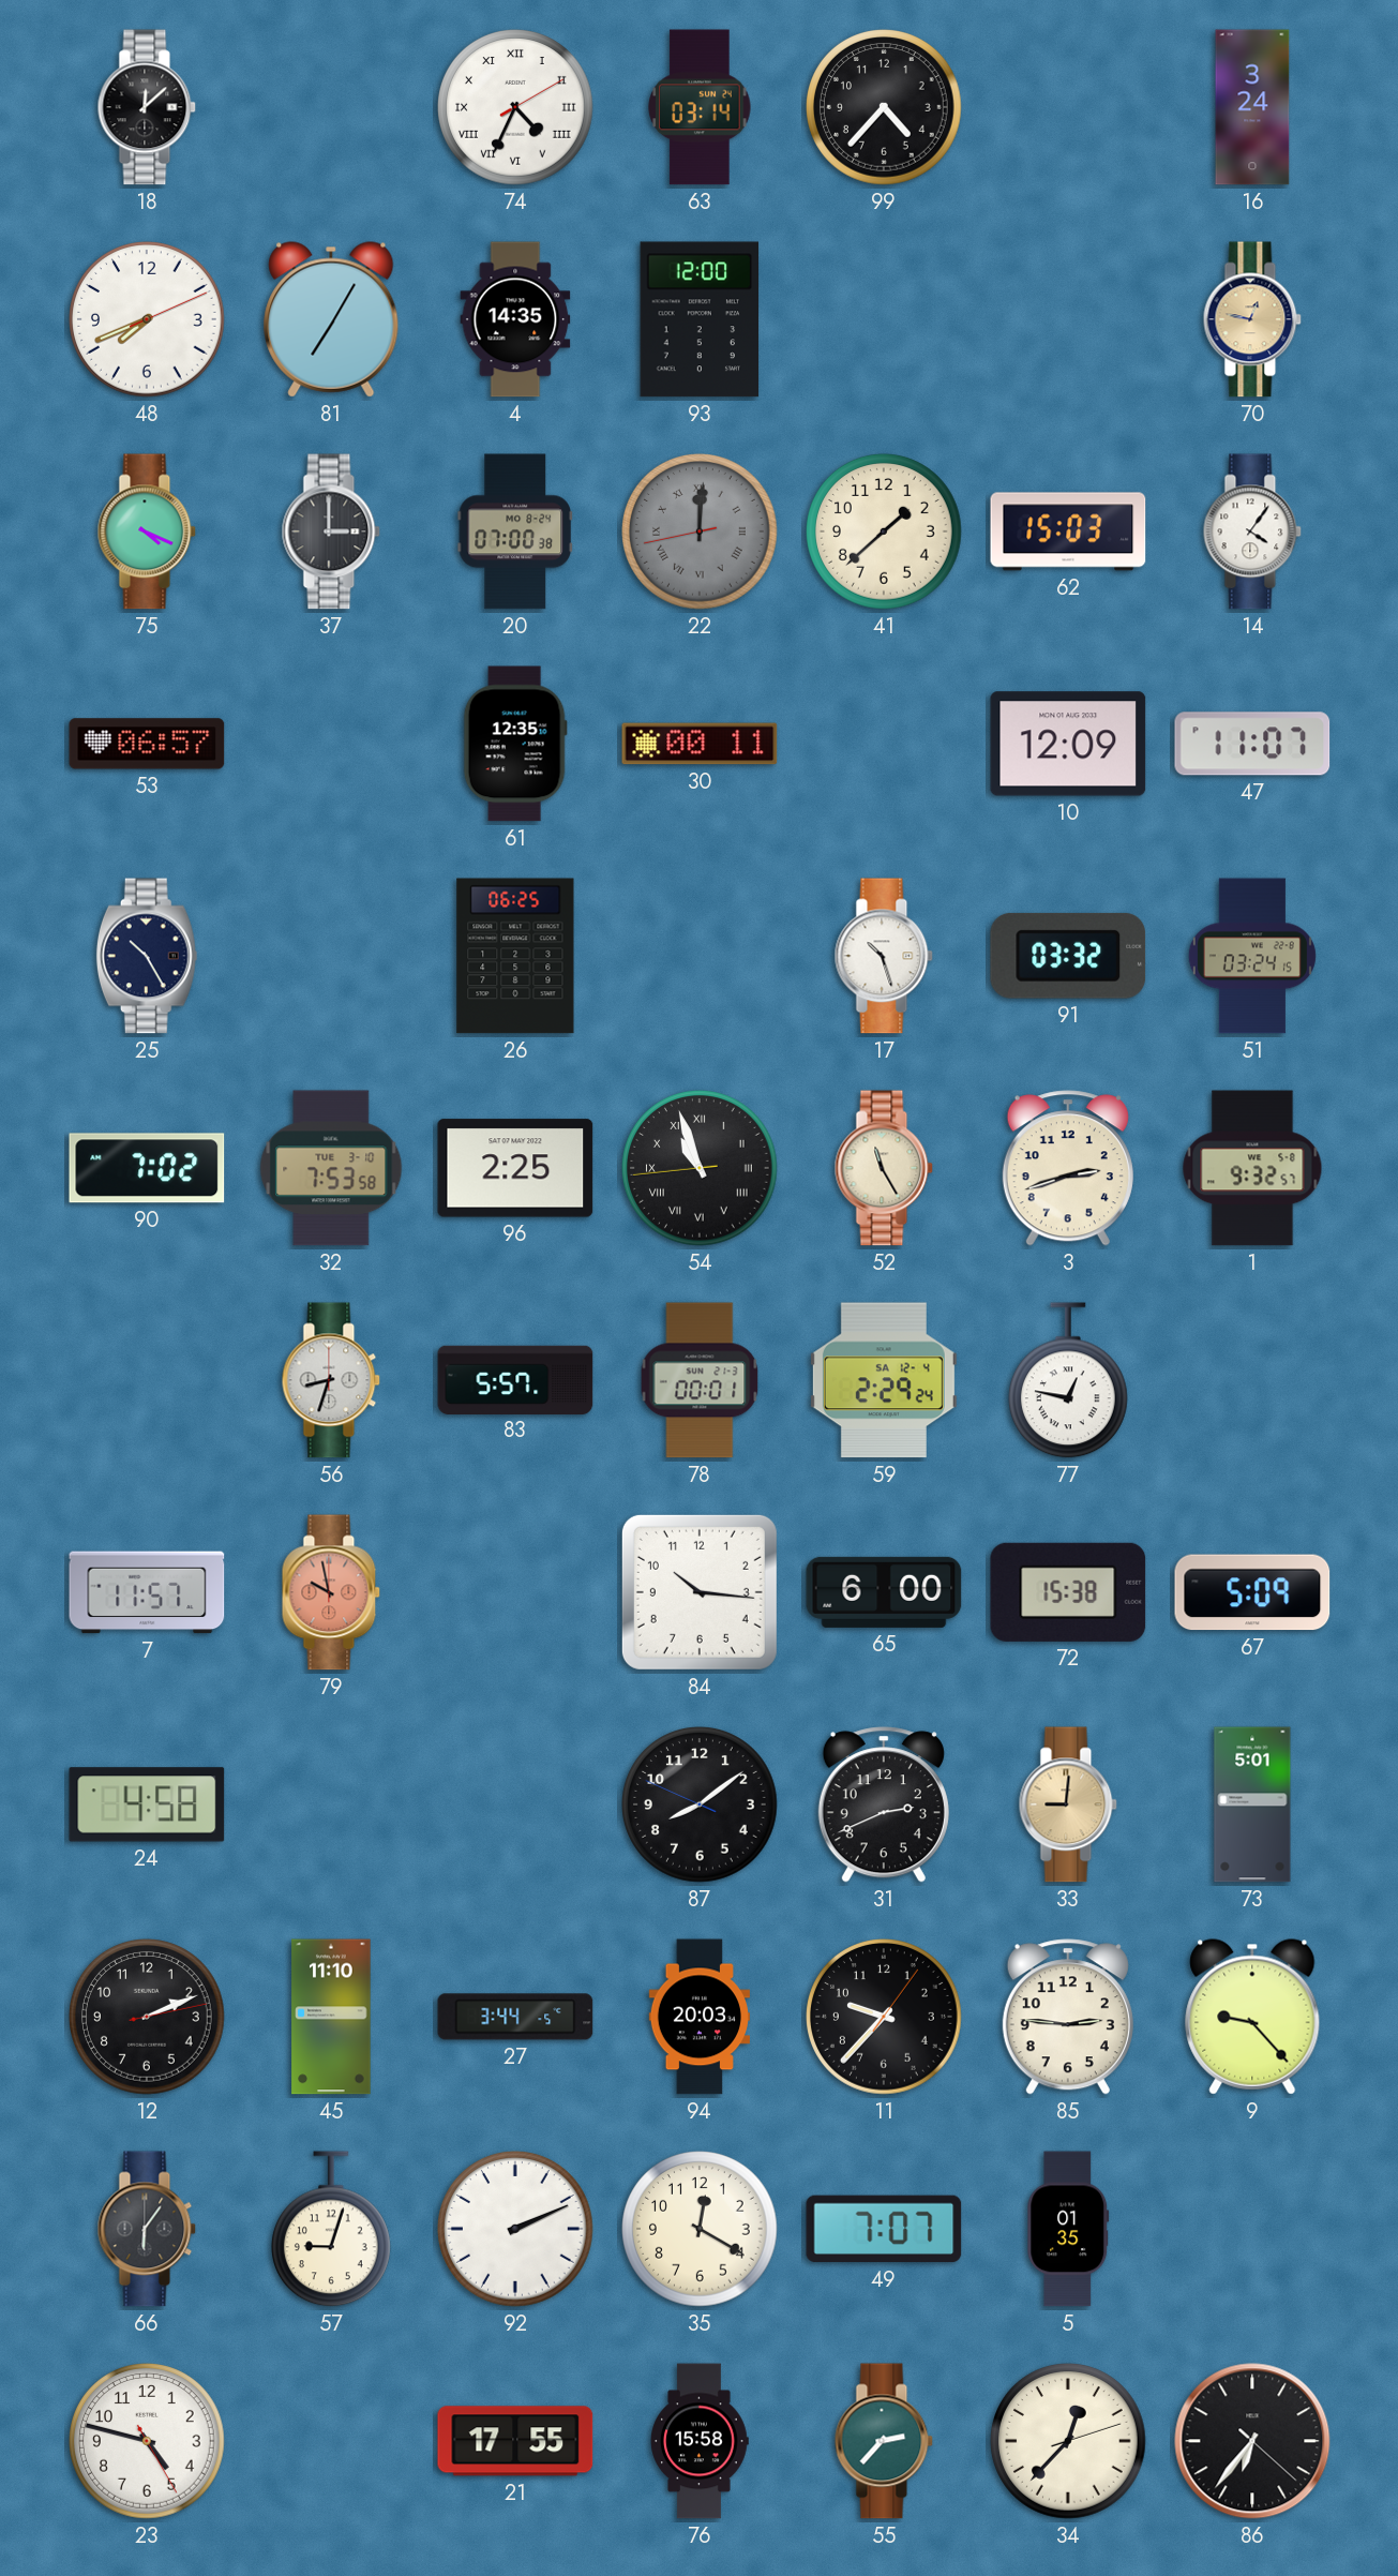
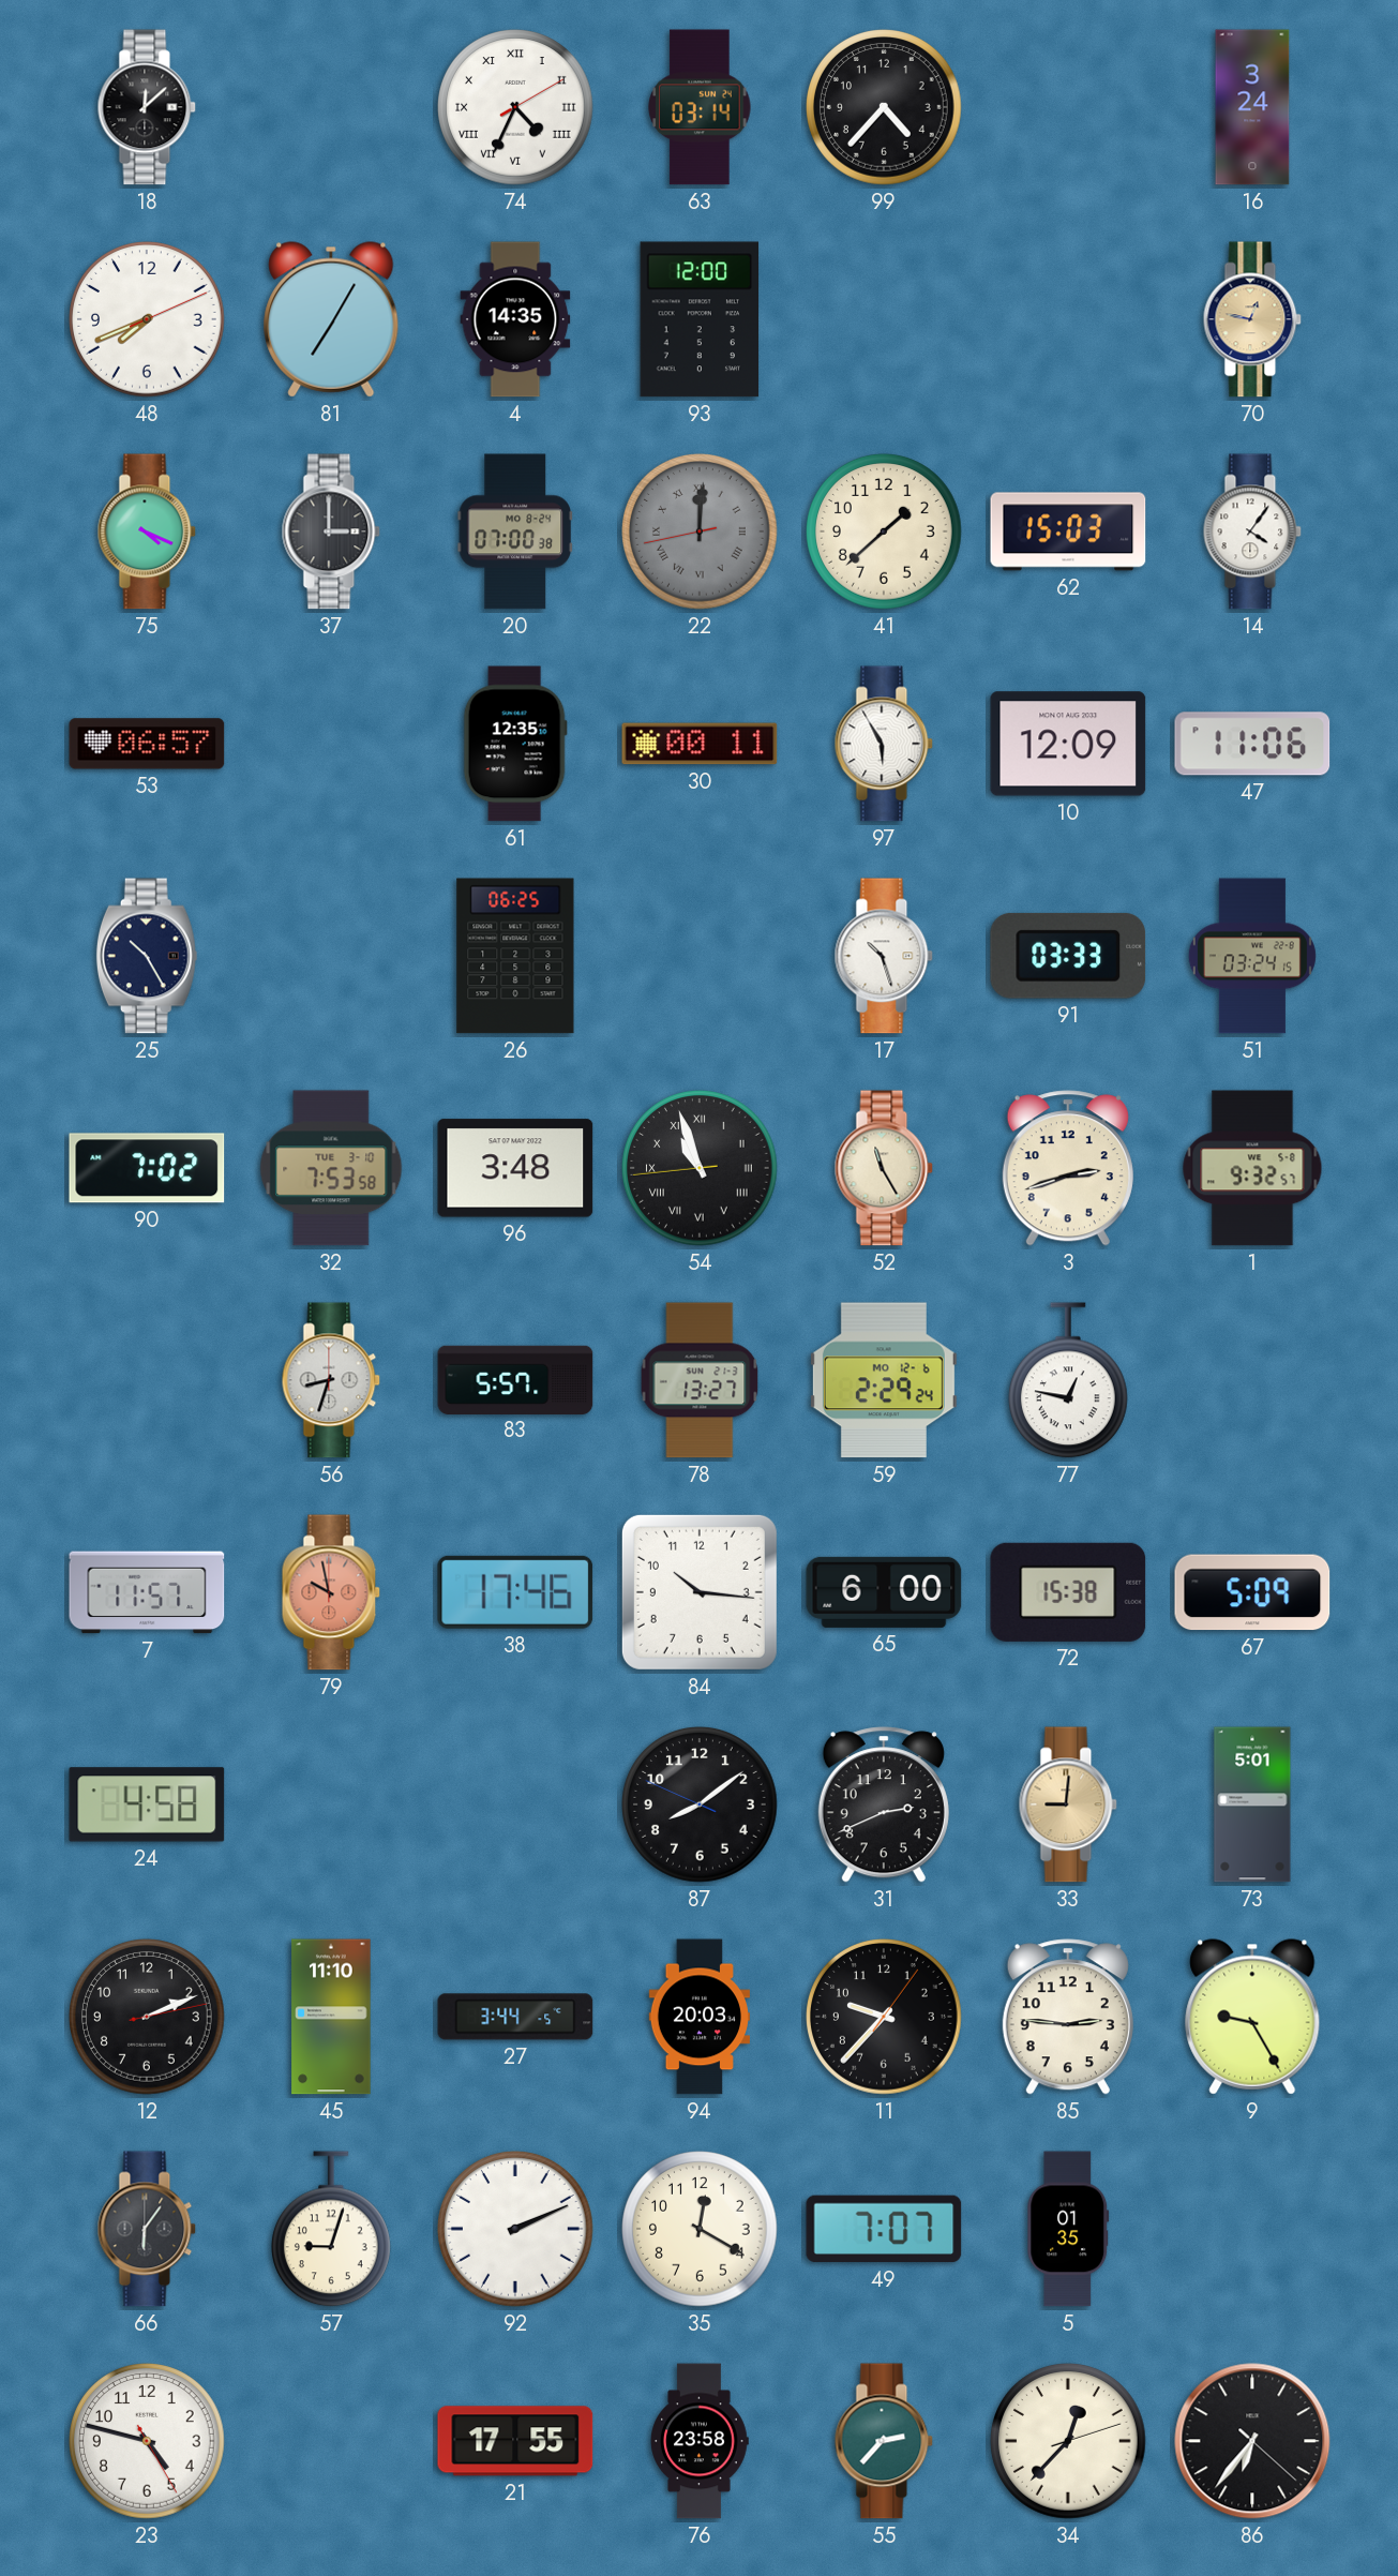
97: none -> 5:55
47: 11:07 -> 11:06
91: 03:32 -> 03:33
96: 2:25 -> 3:48
78: 00:01 -> 13:27
59 date: SA 12-4 -> MO 12-6
38: none -> 17:46
9: 9:23 -> 9:25
76: 15:58 -> 23:58
